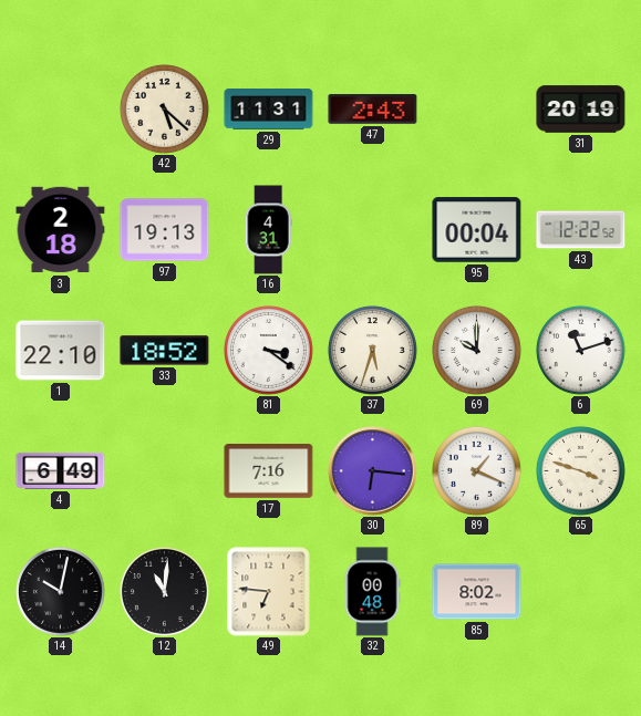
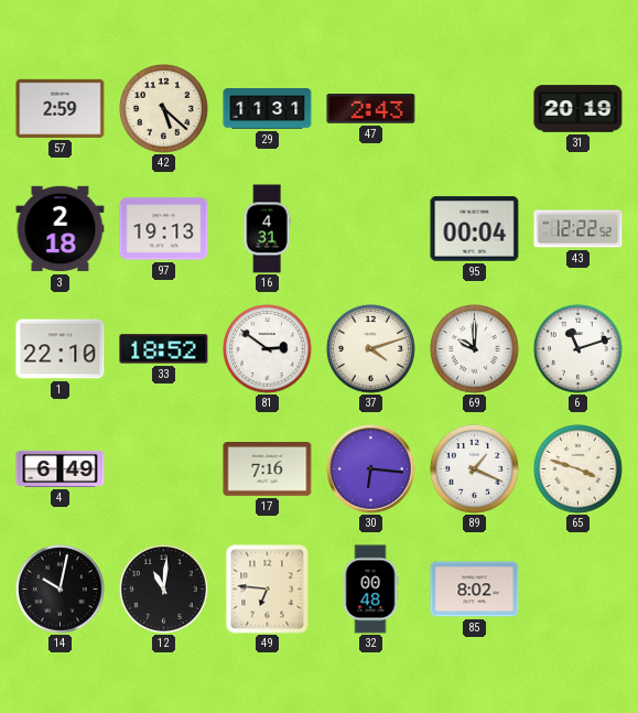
57: none -> 2:59
81: 3:21 -> 2:51
37: 5:33 -> 4:12
